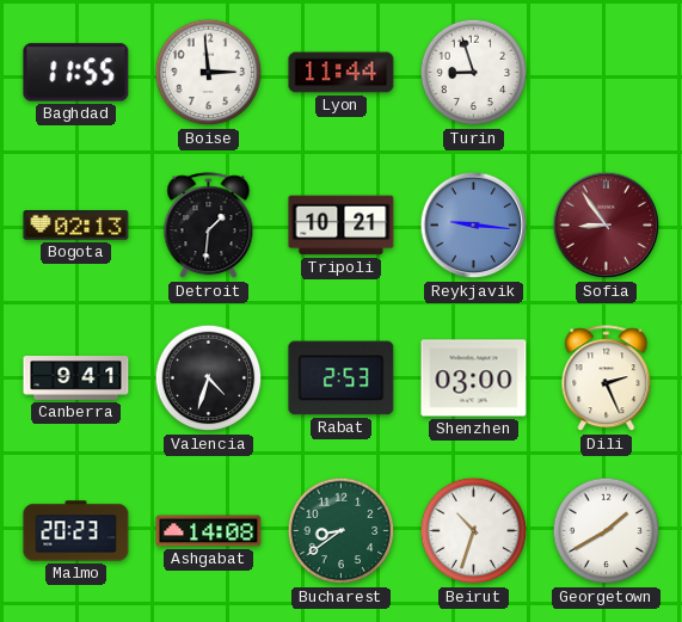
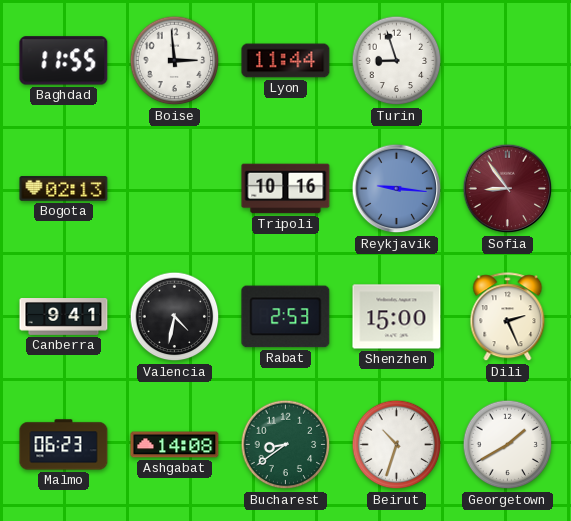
Detroit: 1:31 -> none
Tripoli: 10:21 -> 10:16
Valencia: 4:33 -> 4:32
Shenzhen: 03:00 -> 15:00
Malmo: 20:23 -> 06:23
